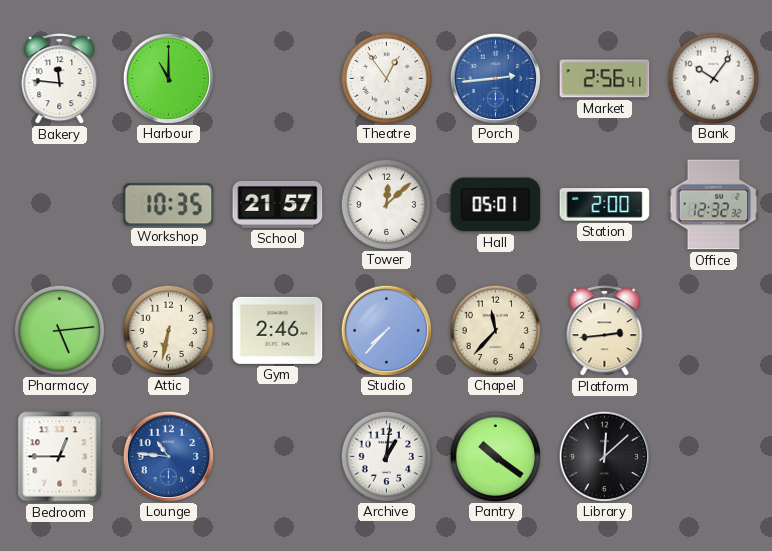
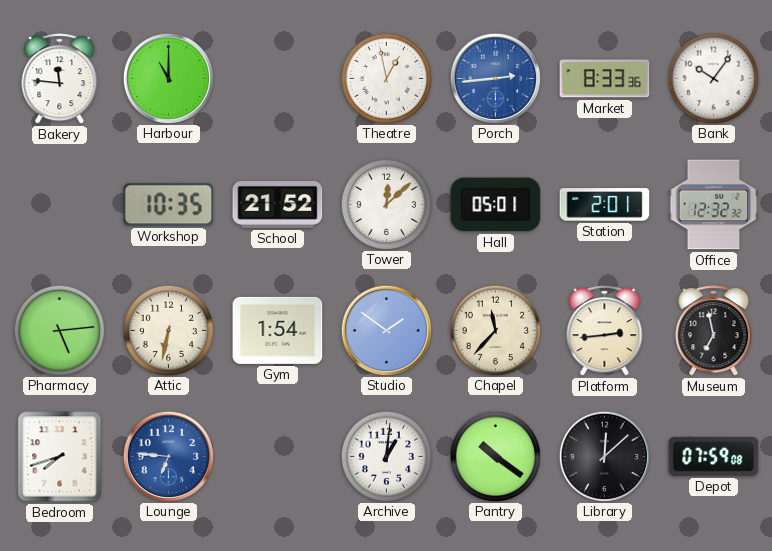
Theatre: 12:54 -> 12:58
Market: 2:56 -> 8:33
School: 21:57 -> 21:52
Station: 2:00 -> 2:01
Gym: 2:46 -> 1:54
Studio: 7:37 -> 1:51
Museum: none -> 6:58
Bedroom: 12:45 -> 7:42
Lounge: 10:46 -> 6:46
Depot: none -> 07:59
